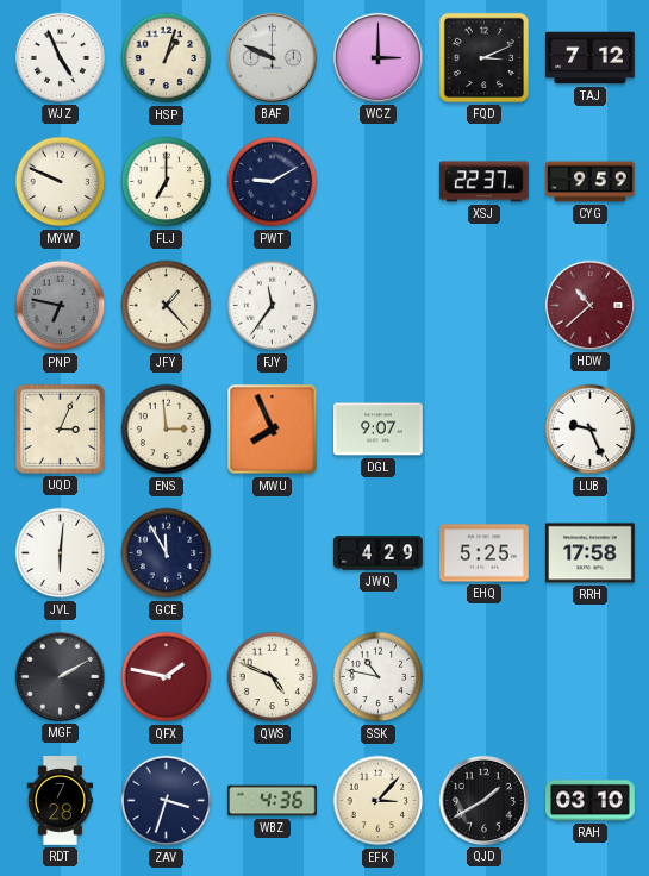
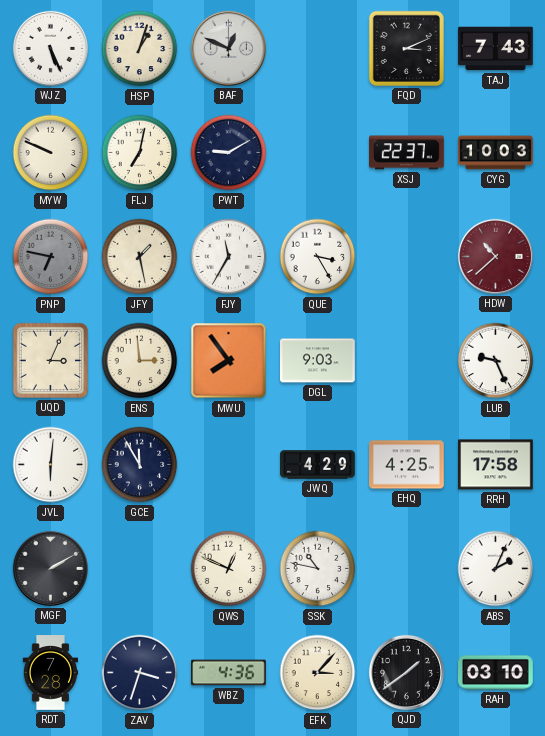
WJZ: 4:56 -> 5:26
BAF: 9:49 -> 12:49
WCZ: 3:00 -> none
TAJ: 7:12 -> 7:43
FLJ: 7:00 -> 7:02
CYG: 9:59 -> 10:03
JFY: 1:23 -> 1:28
FJY: 11:36 -> 11:35
QUE: none -> 3:25
MWU: 7:56 -> 7:54
DGL: 9:07 -> 9:03
EHQ: 5:25 -> 4:25
QFX: 1:47 -> none
QWS: 4:49 -> 12:49
ABS: none -> 2:04
QJD: 1:40 -> 1:39
